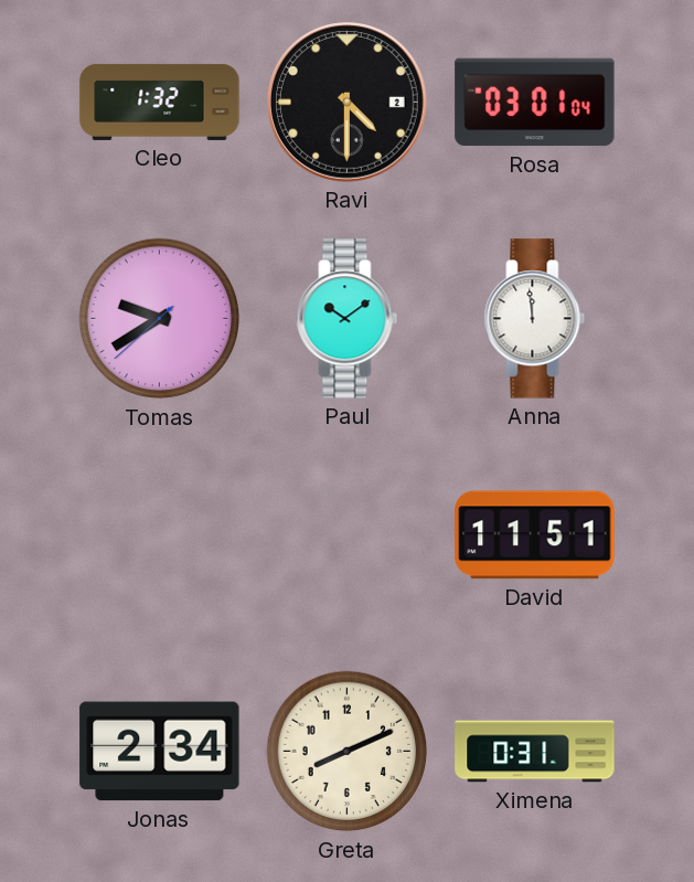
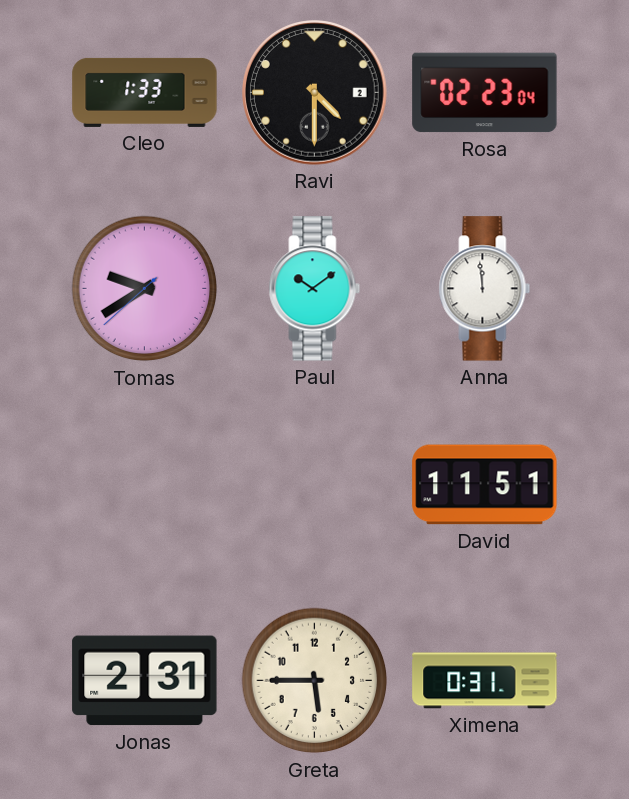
Cleo: 1:32 -> 1:33
Rosa: 03:01 -> 02:23
Jonas: 2:34 -> 2:31
Greta: 8:11 -> 5:45
